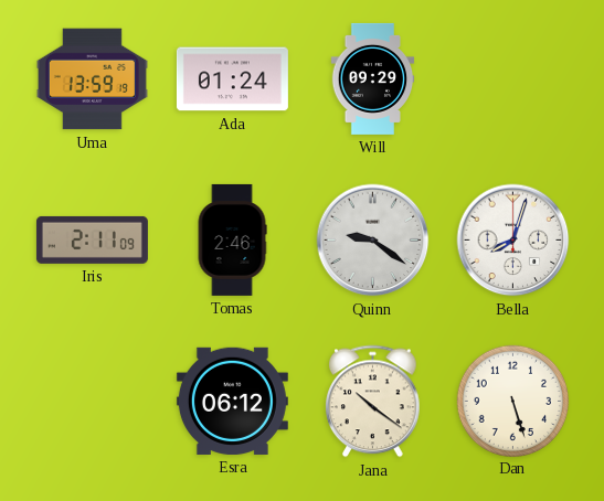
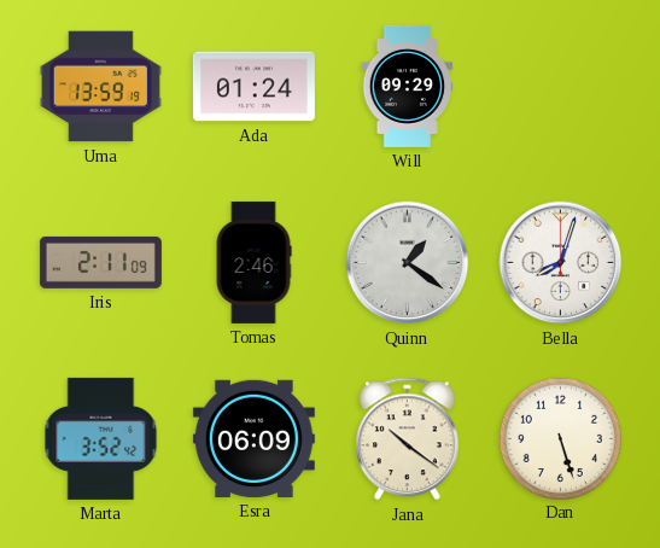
Quinn: 9:21 -> 1:21
Marta: none -> 3:52
Esra: 06:12 -> 06:09
